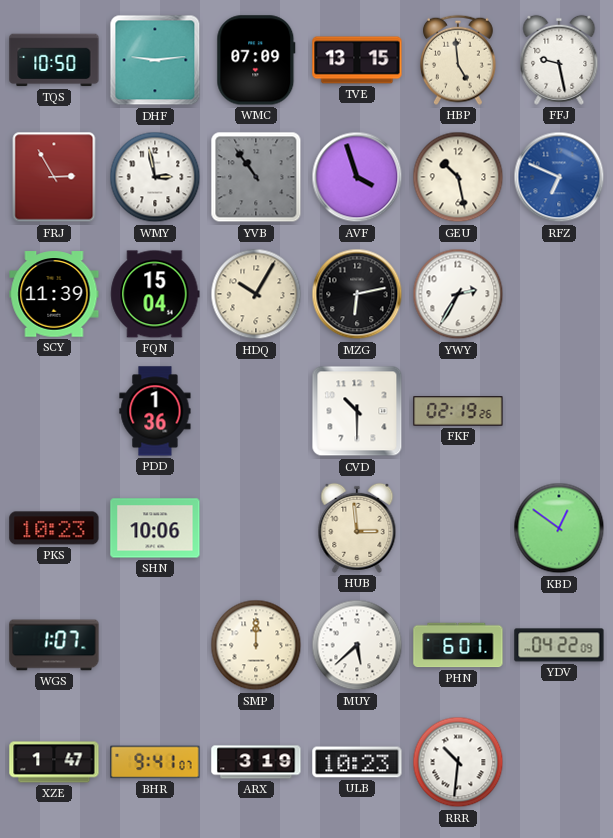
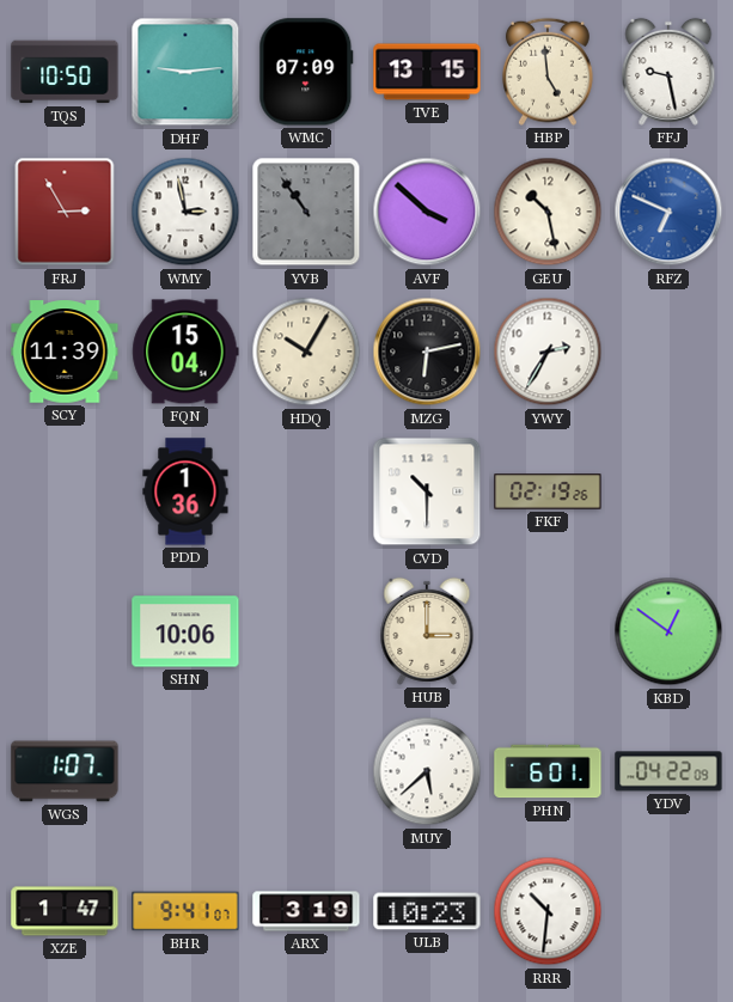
AVF: 3:57 -> 3:52
PKS: 10:23 -> none
HUB: 2:59 -> 3:00
SMP: 12:00 -> none
